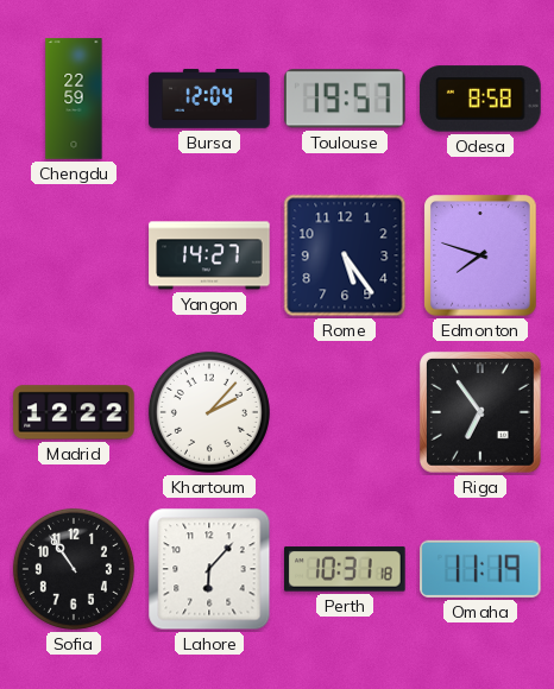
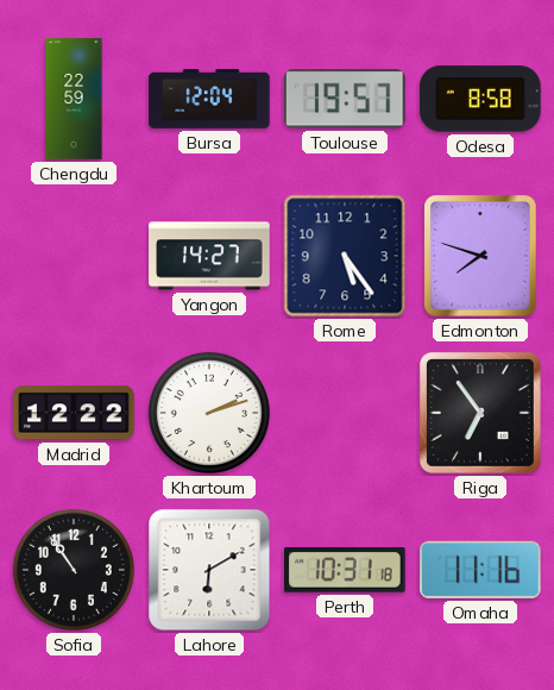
Khartoum: 2:07 -> 2:12
Lahore: 6:07 -> 6:10
Omaha: 11:19 -> 11:16
